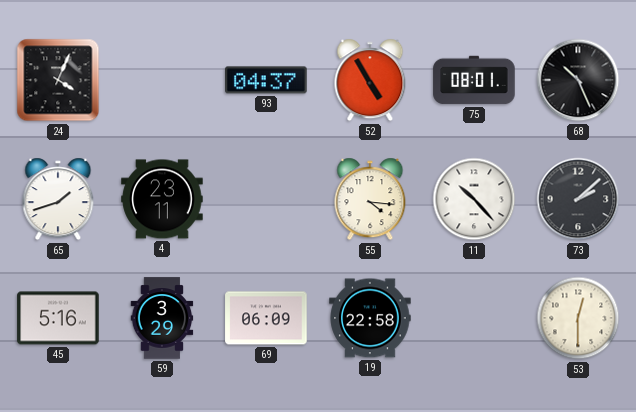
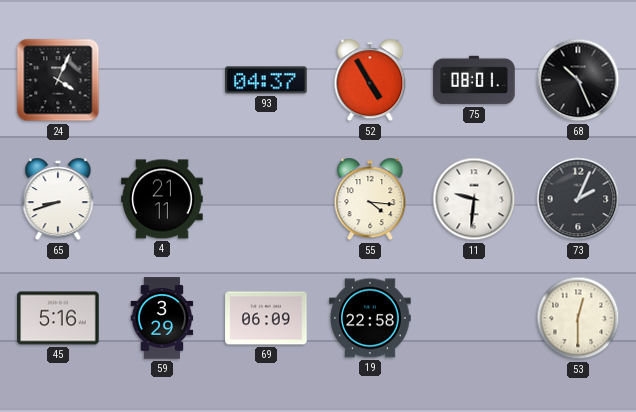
65: 1:42 -> 8:42
4: 23:11 -> 21:11
11: 10:23 -> 9:31
73: 2:08 -> 2:04
